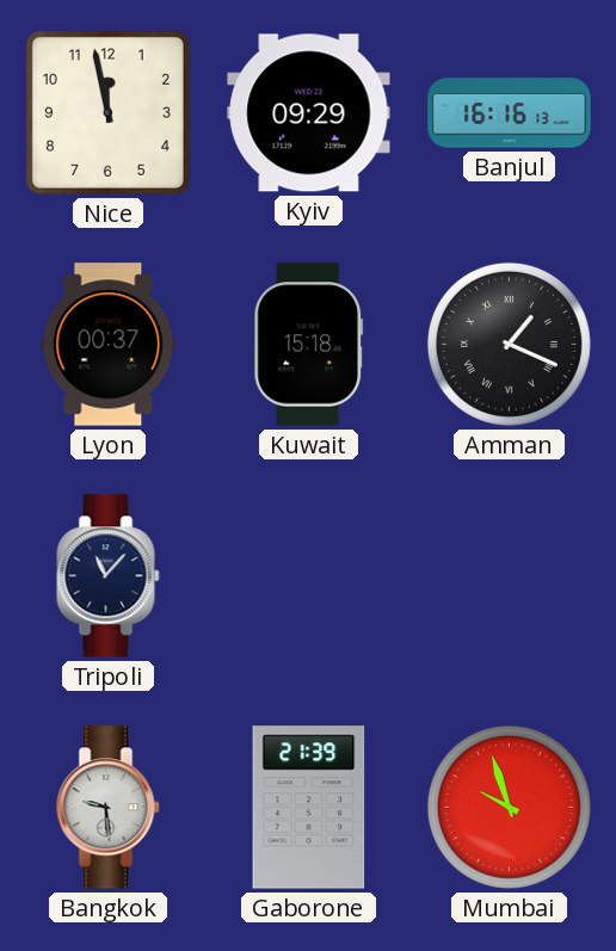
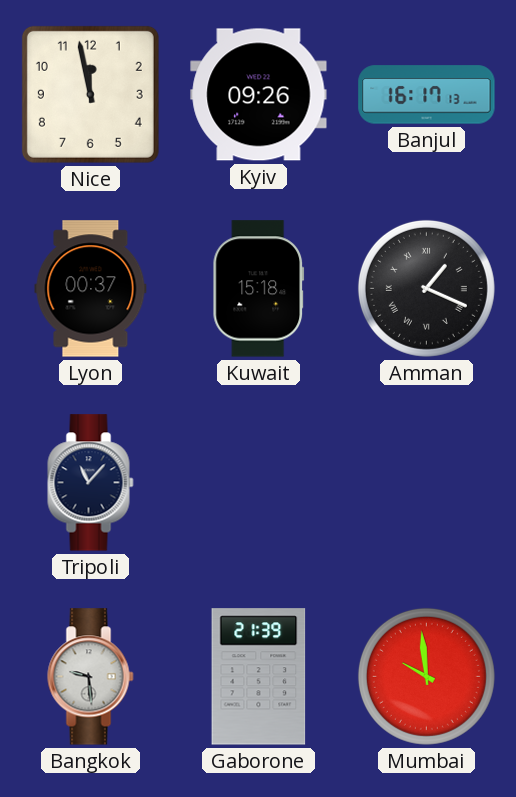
Kyiv: 09:29 -> 09:26
Banjul: 16:16 -> 16:17
Mumbai: 9:57 -> 9:59
